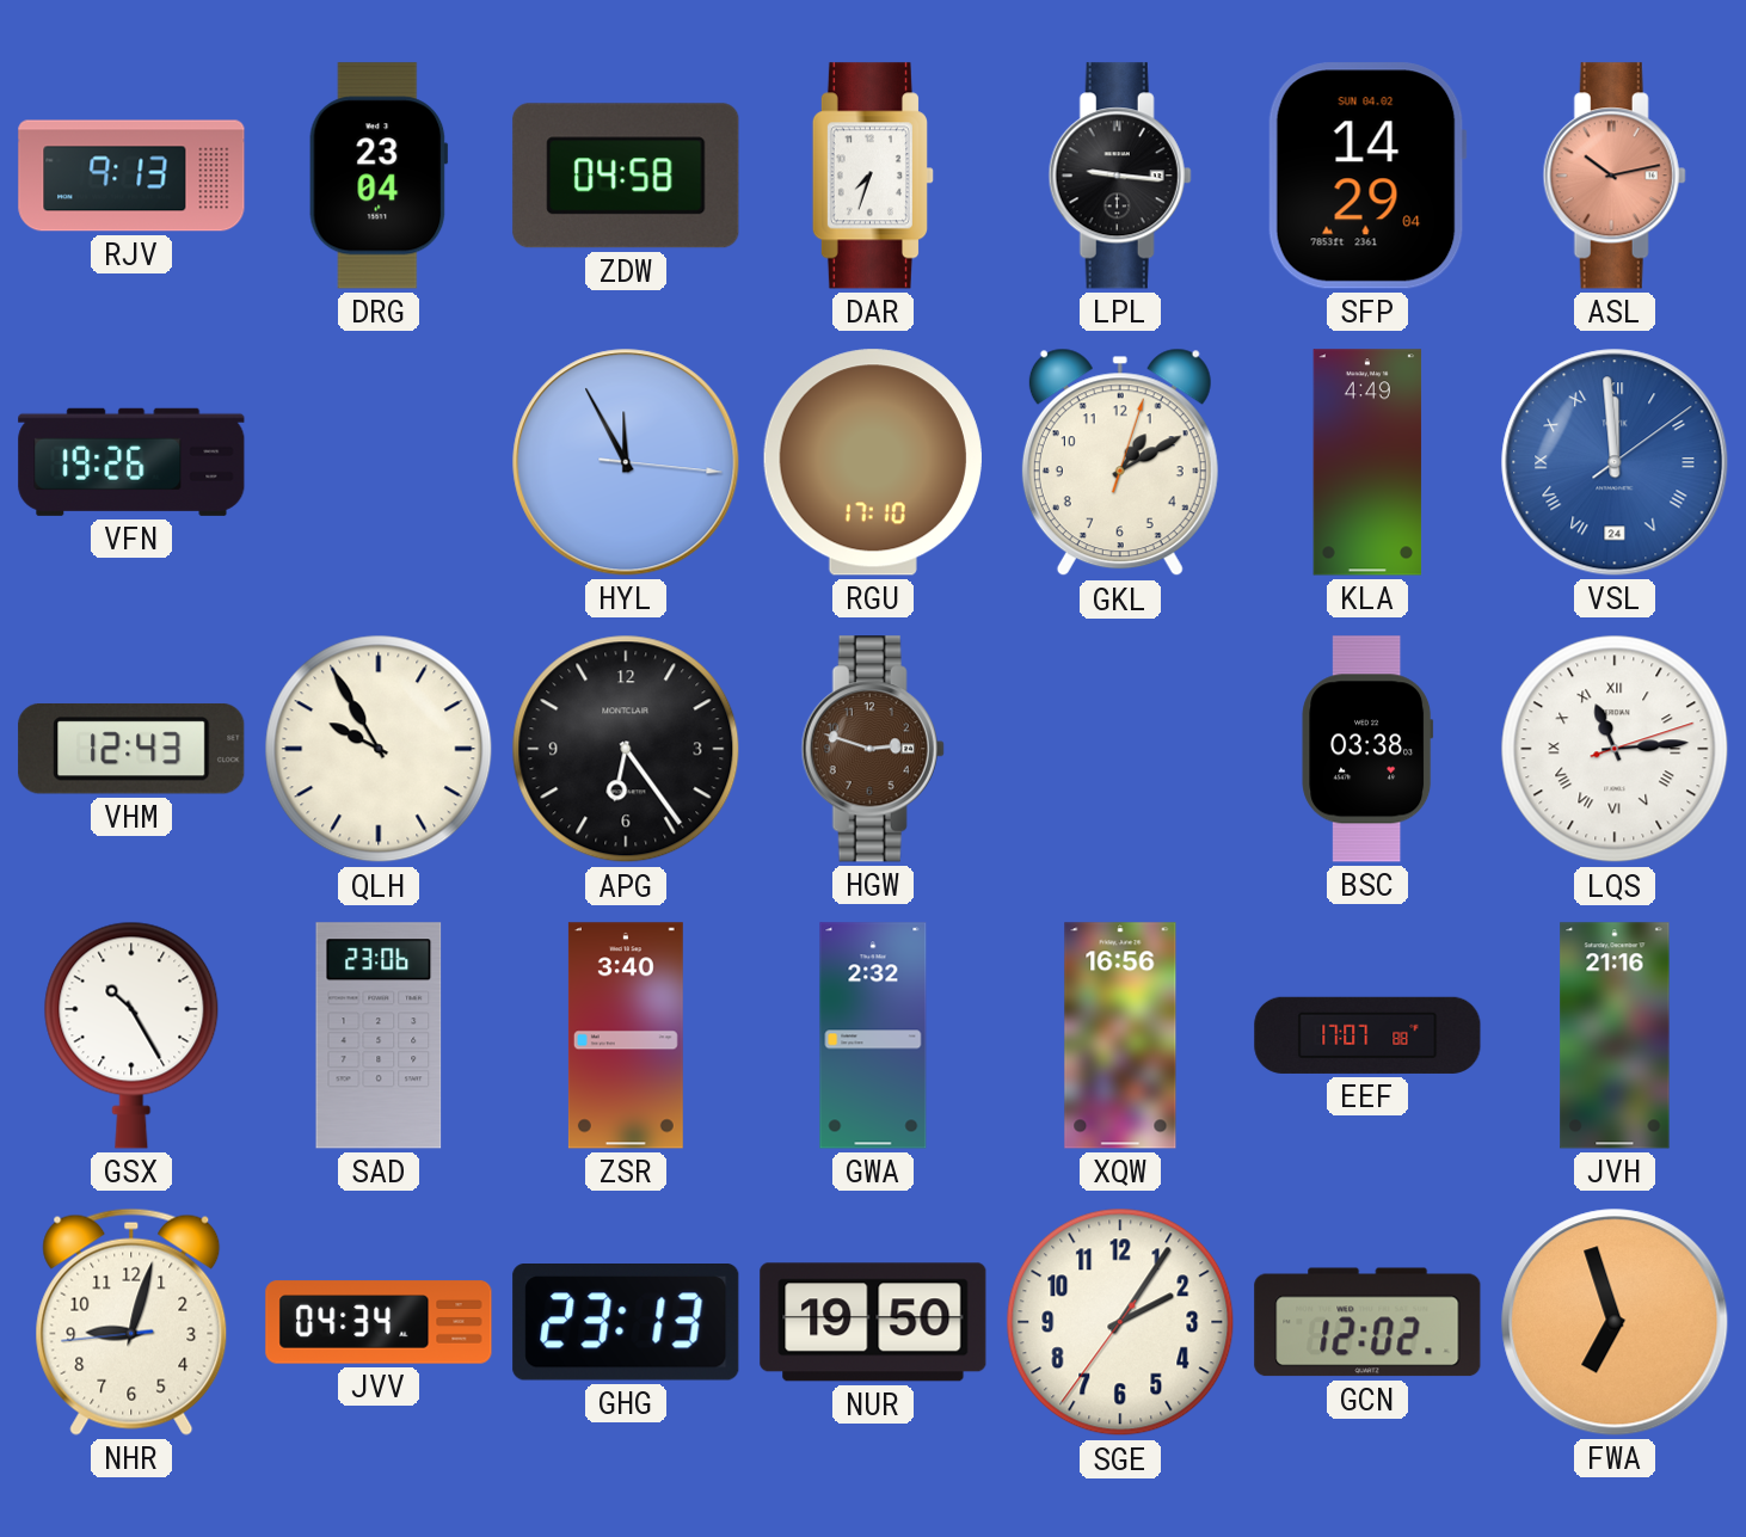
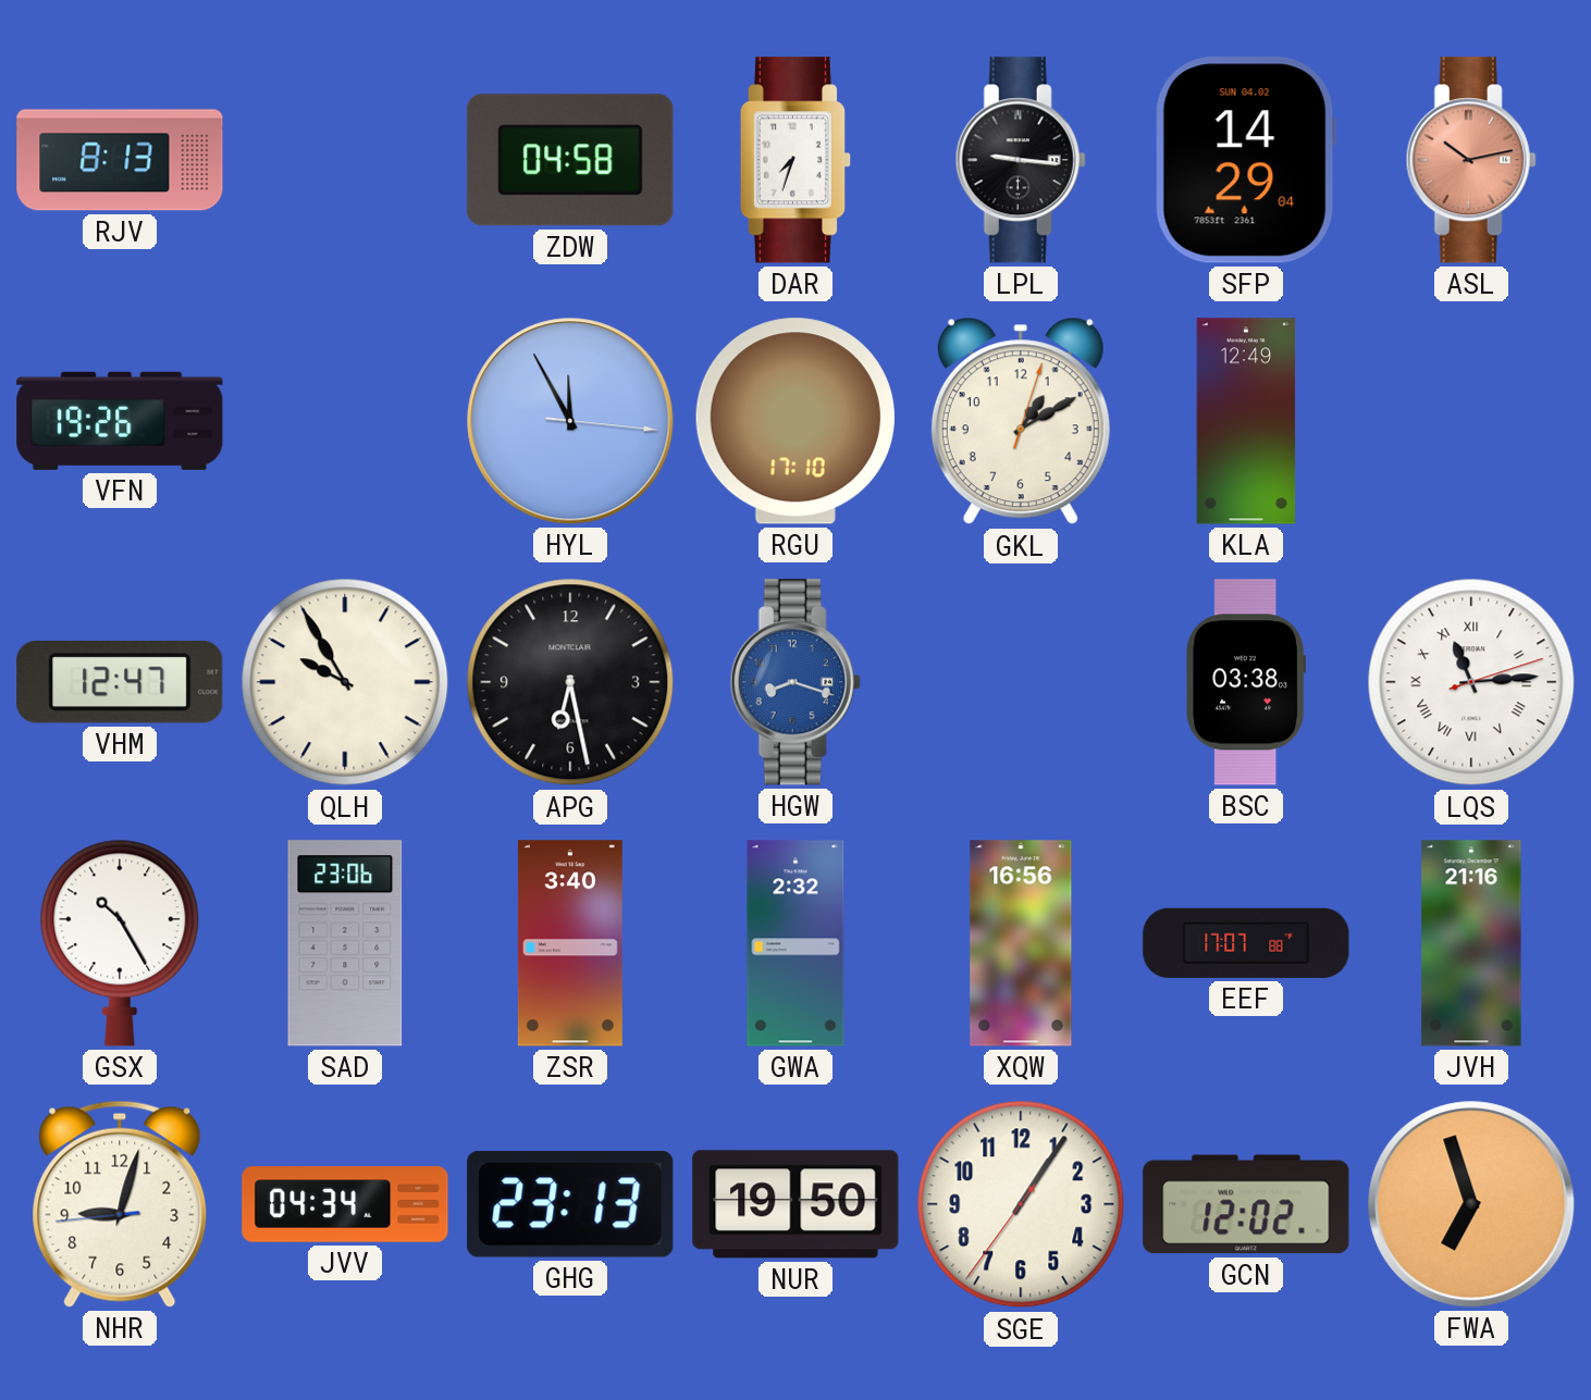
RJV: 9:13 -> 8:13
DRG: 23:04 -> none
KLA: 4:49 -> 12:49
VSL: 11:59 -> none
VHM: 12:43 -> 12:47
APG: 6:24 -> 6:28
HGW: 2:48 -> 8:18
HGW dial: brown -> blue
SGE: 2:05 -> 1:05
